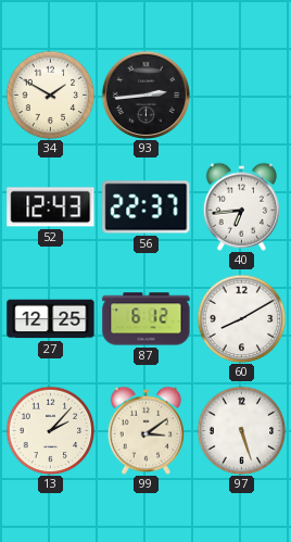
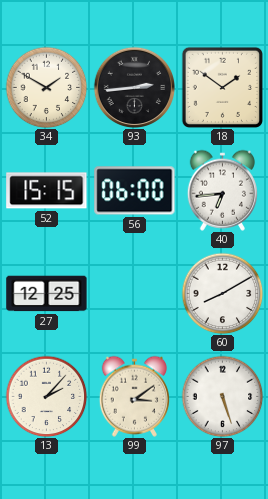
18: none -> 1:51
52: 12:43 -> 15:15
56: 22:37 -> 06:00
87: 6:12 -> none
